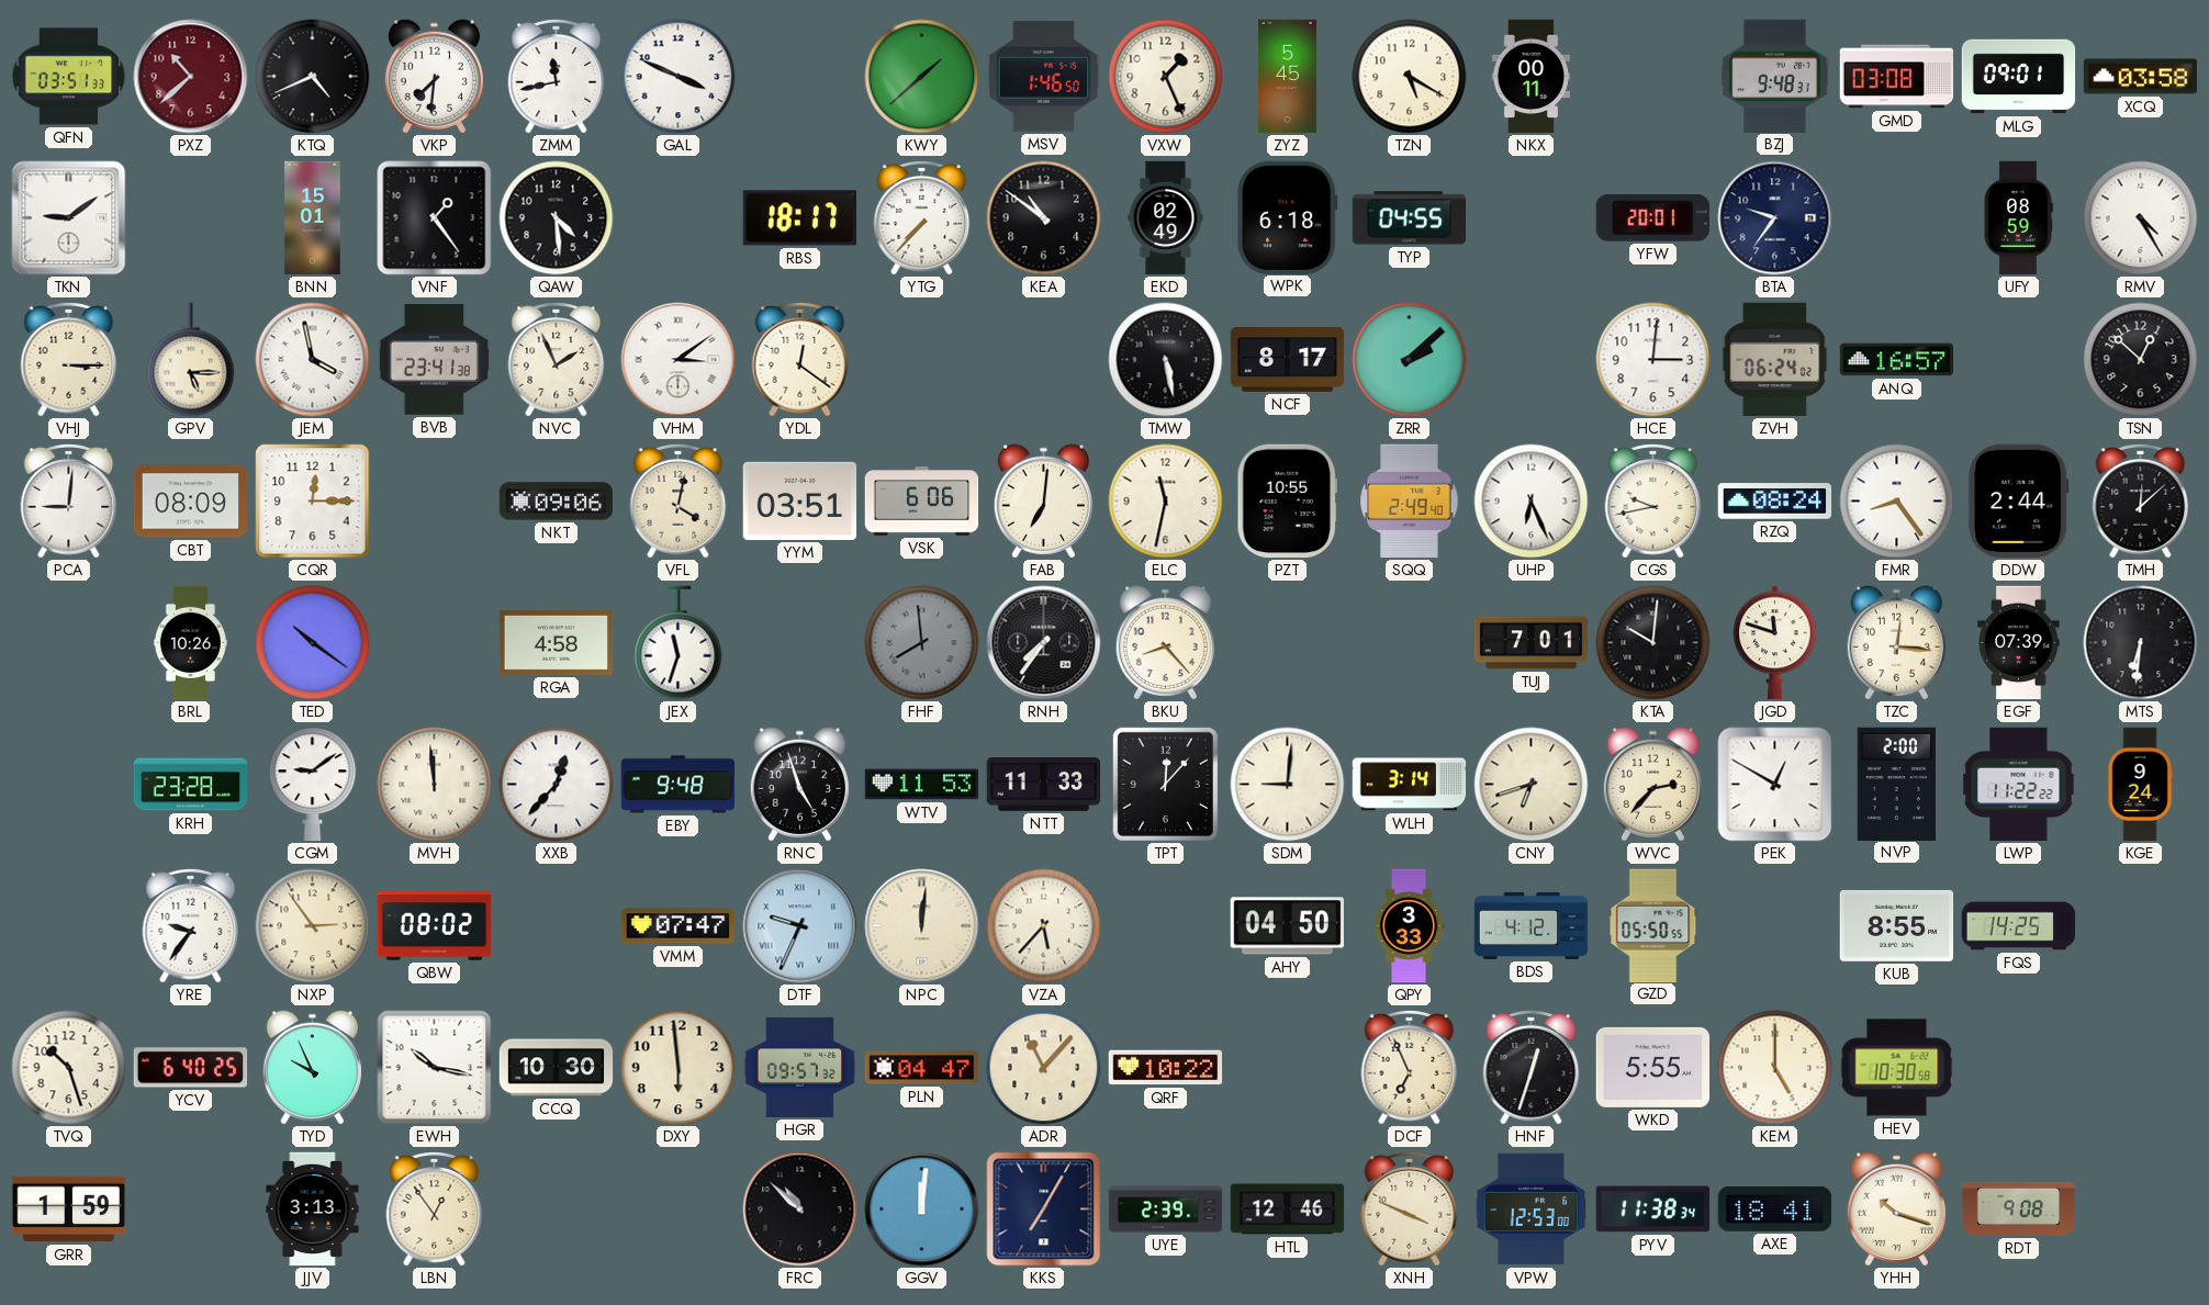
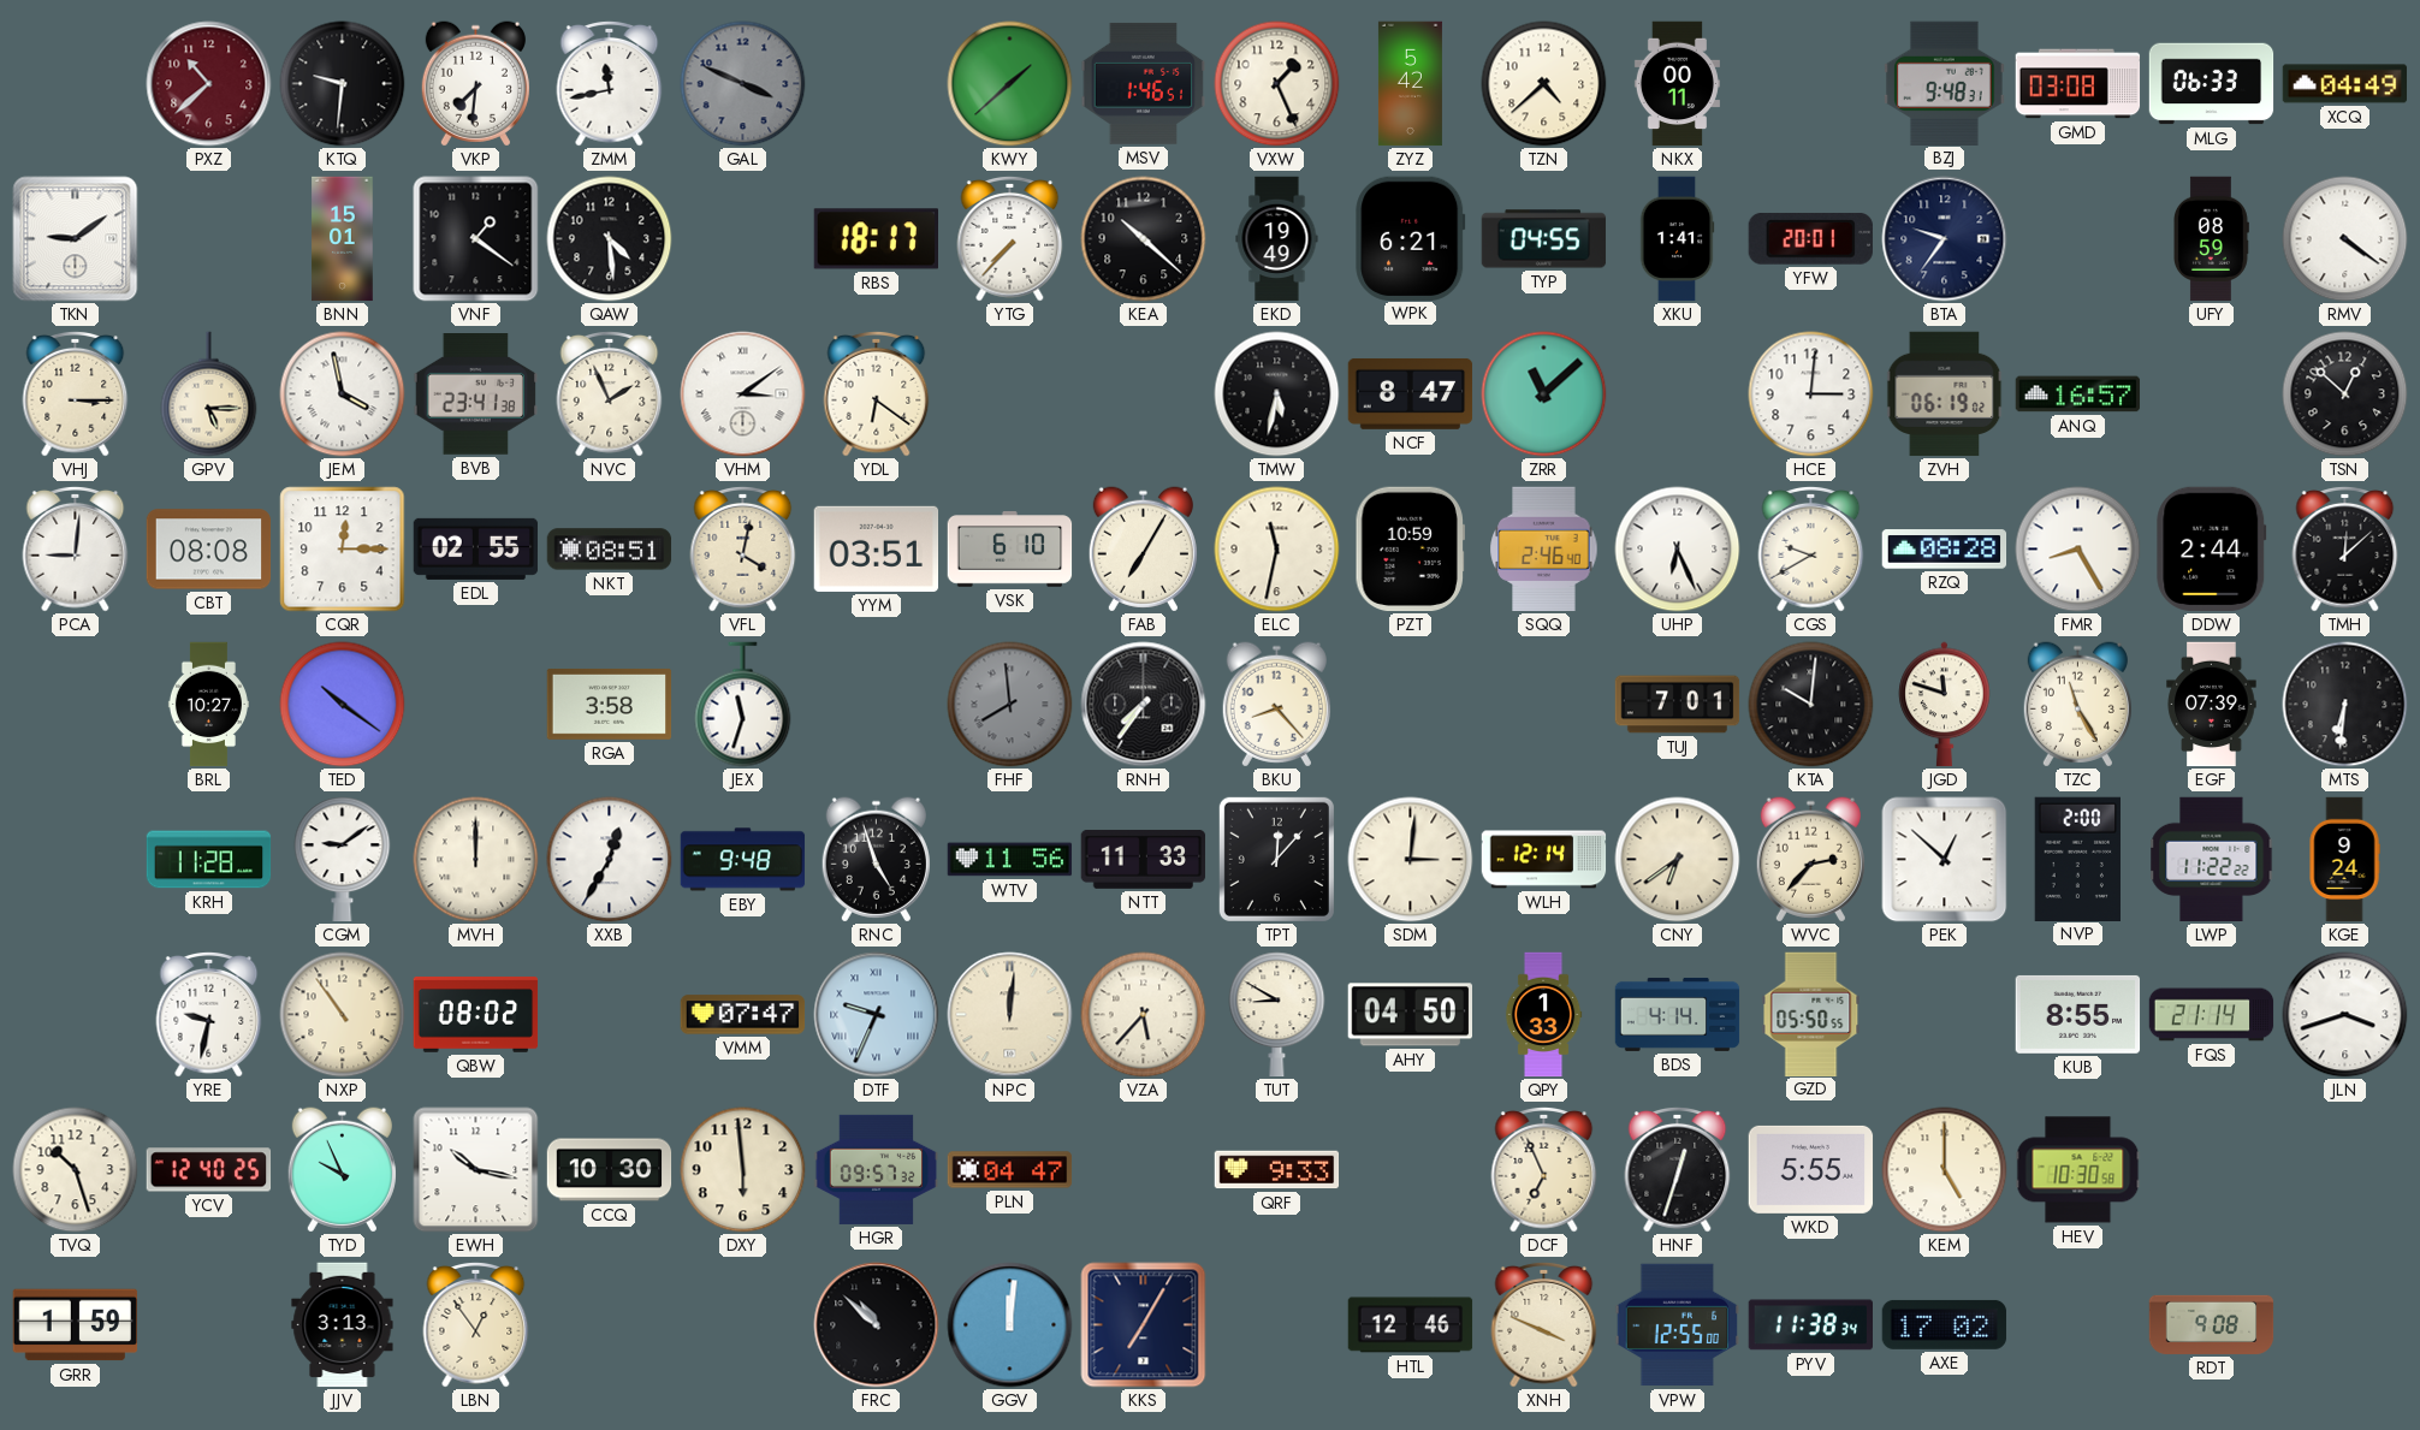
QFN: 03:51 -> none
KTQ: 4:41 -> 9:31
GAL dial: white -> grey
MSV: 1:46:50 -> 1:46:51
ZYZ: 5:45 -> 5:42
TZN: 5:20 -> 4:38
MLG: 09:01 -> 06:33
XCQ: 03:58 -> 04:49
VNF: 1:24 -> 1:21
KEA: 10:51 -> 10:22
EKD: 02:49 -> 19:49
WPK: 6:18 -> 6:21
XKU: none -> 1:41
RMV: 4:25 -> 4:21
YDL: 12:21 -> 6:21
TMW: 5:28 -> 5:32
NCF: 8:17 -> 8:47
ZRR: 2:08 -> 11:08
ZVH: 06:24 -> 06:19
CBT: 08:09 -> 08:08
EDL: none -> 02:55
NKT: 09:06 -> 08:51
VSK: 6:06 -> 6:10
FAB: 7:01 -> 7:05
PZT: 10:55 -> 10:59
SQQ: 2:49 -> 2:46
CGS: 9:43 -> 9:40
RZQ: 08:24 -> 08:28
FMR: 8:24 -> 8:25
BRL: 10:26 -> 10:27
RGA: 4:58 -> 3:58
TZC: 12:16 -> 11:25
KRH: 23:28 -> 11:28
MVH: 11:59 -> 12:00
XXB: 12:37 -> 12:35
WTV: 11:53 -> 11:56
SDM: 9:01 -> 3:01
WLH: 3:14 -> 12:14
CNY: 6:42 -> 6:39
PEK: 12:50 -> 12:52
YRE: 9:36 -> 9:32
NXP: 2:54 -> 10:54
TUT: none -> 8:50
QPY: 3:33 -> 1:33
BDS: 4:12 -> 4:14
FQS: 14:25 -> 21:14
JLN: none -> 3:42
YCV: 6:40 -> 12:40
ADR: 11:07 -> none
QRF: 10:22 -> 9:33
UYE: 2:39 -> none
VPW: 12:53 -> 12:55
AXE: 18:41 -> 17:02
YHH: 10:18 -> none
